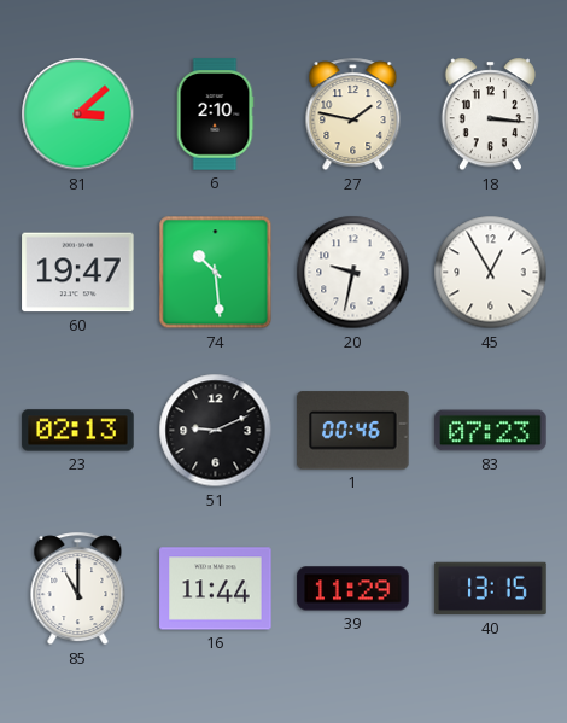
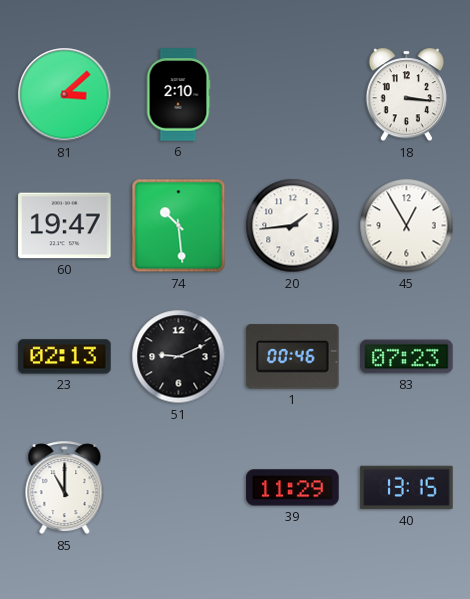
27: 1:47 -> none
20: 9:32 -> 1:44
16: 11:44 -> none
